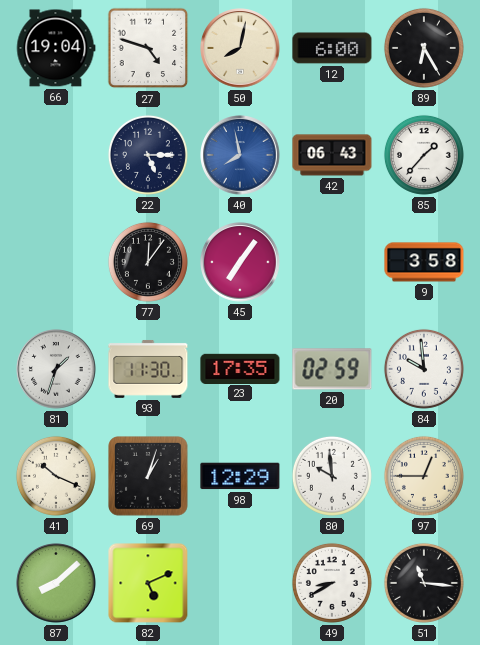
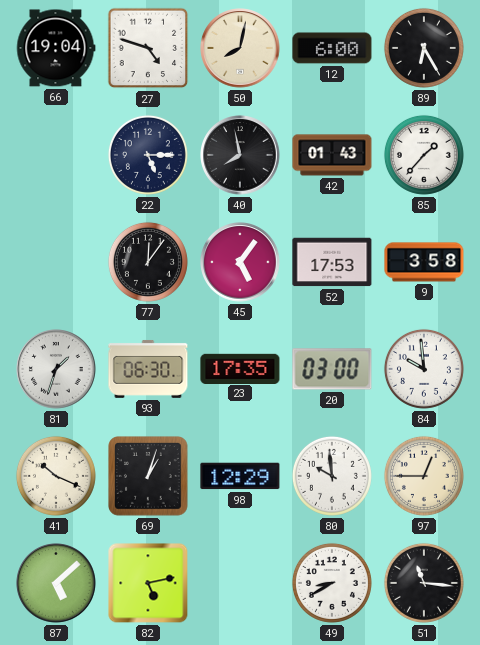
40 dial: blue -> black
42: 06:43 -> 01:43
45: 7:06 -> 5:06
52: none -> 17:53
93: 11:30 -> 06:30
20: 02:59 -> 03:00
87: 8:08 -> 5:08
82: 5:11 -> 5:13
